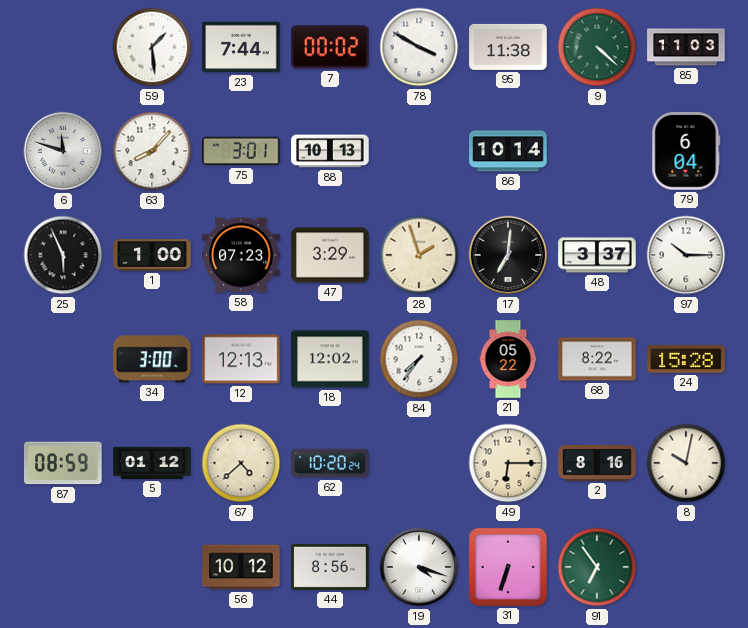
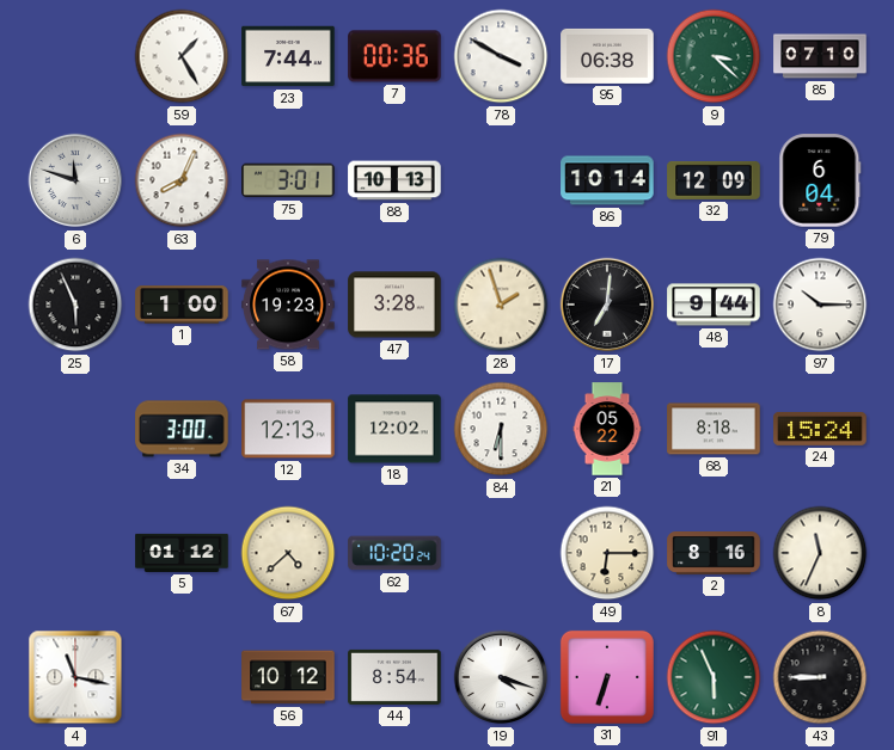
59: 1:29 -> 1:25
7: 00:02 -> 00:36
95: 11:38 -> 06:38
9: 4:22 -> 3:22
85: 11:03 -> 07:10
63: 8:07 -> 8:04
32: none -> 12:09
58: 07:23 -> 19:23
47: 3:29 -> 3:28
48: 3:37 -> 9:44
84: 7:36 -> 6:30
68: 8:22 -> 8:18
24: 15:28 -> 15:24
87: 08:59 -> none
8: 10:02 -> 11:34
4: none -> 11:17
44: 8:56 -> 8:54
91: 6:54 -> 5:56
43: none -> 8:45
